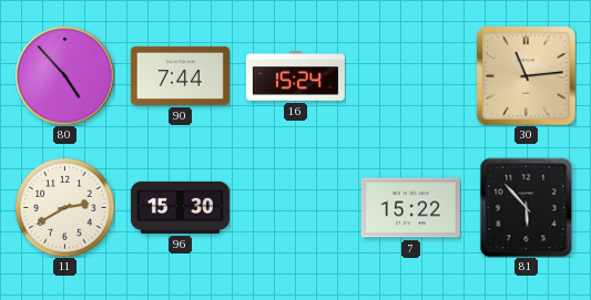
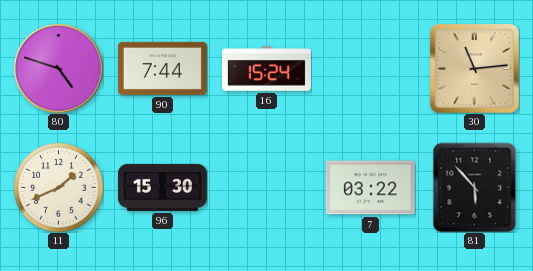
80: 4:53 -> 4:48
11: 2:40 -> 1:41
7: 15:22 -> 03:22
